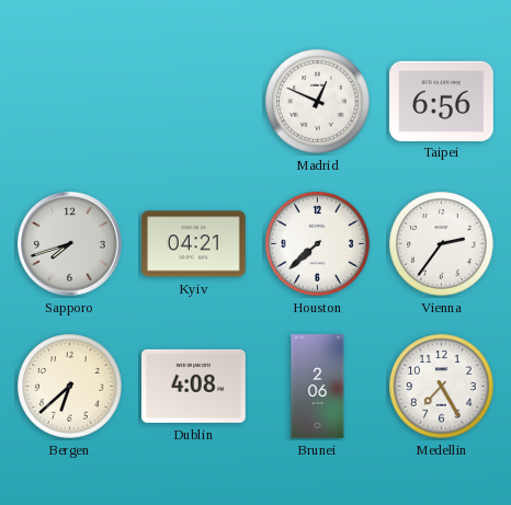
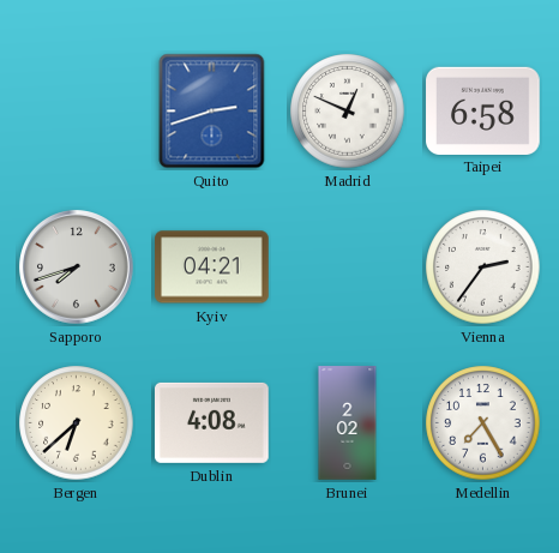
Quito: none -> 2:42
Taipei: 6:56 -> 6:58
Houston: 7:38 -> none
Brunei: 2:06 -> 2:02
